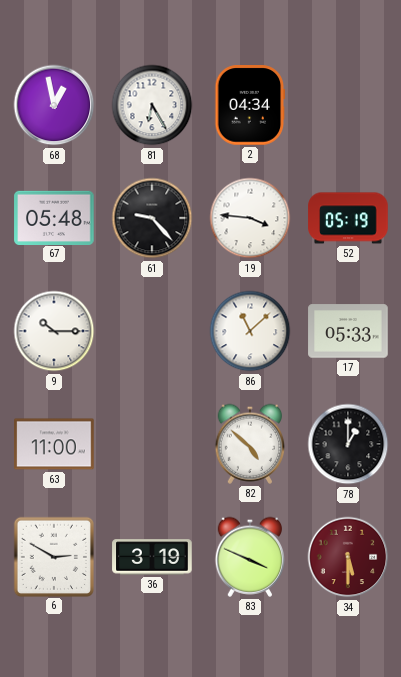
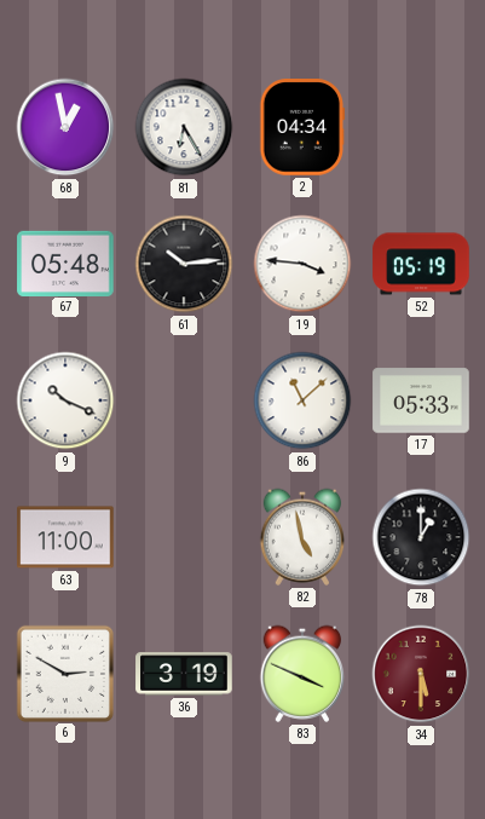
61: 9:23 -> 10:14
9: 10:15 -> 10:19
82: 4:52 -> 4:58
